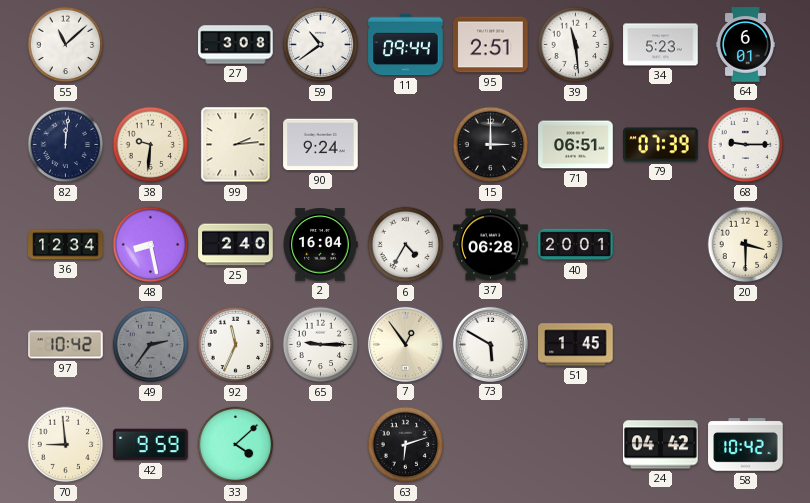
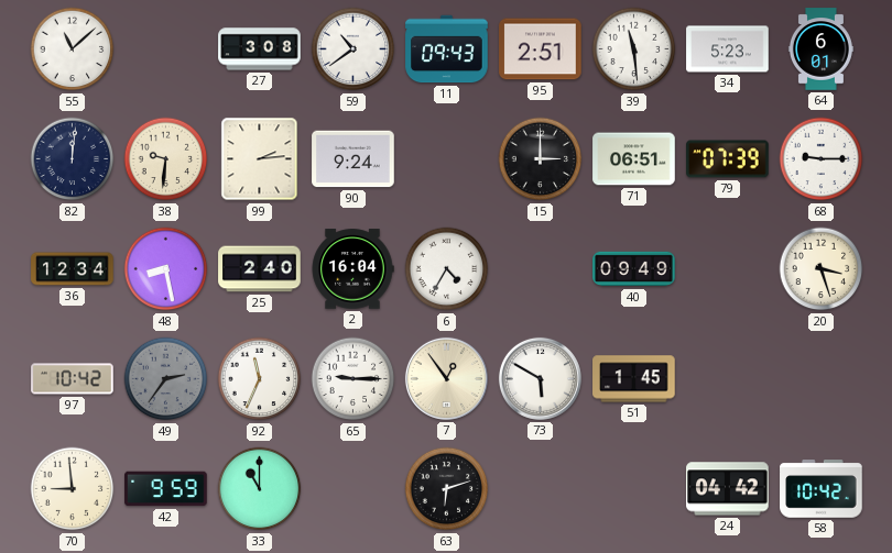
11: 09:44 -> 09:43
37: 06:28 -> none
40: 20:01 -> 09:49
20: 3:30 -> 3:27
33: 4:08 -> 11:00
